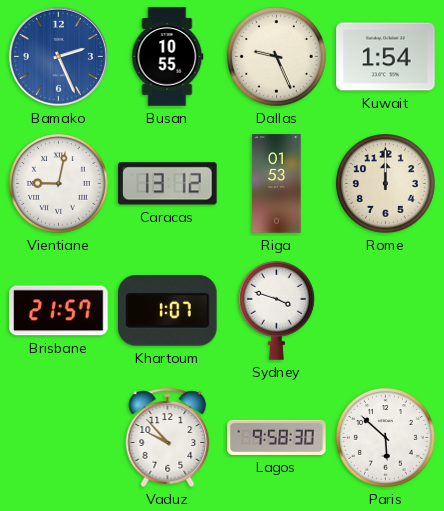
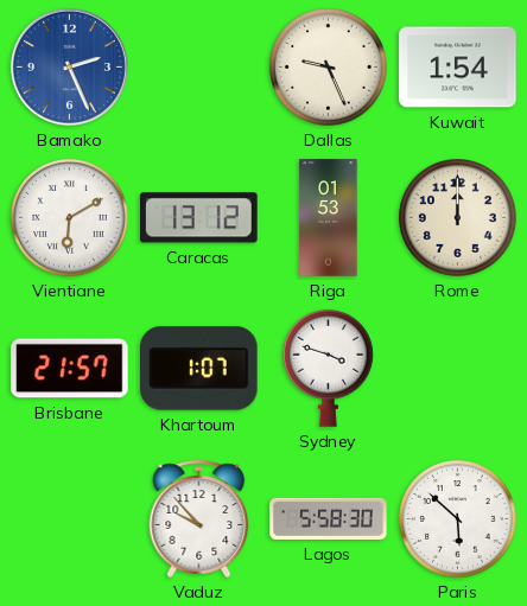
Busan: 10:55 -> none
Vientiane: 9:02 -> 6:10
Lagos: 9:58 -> 5:58
